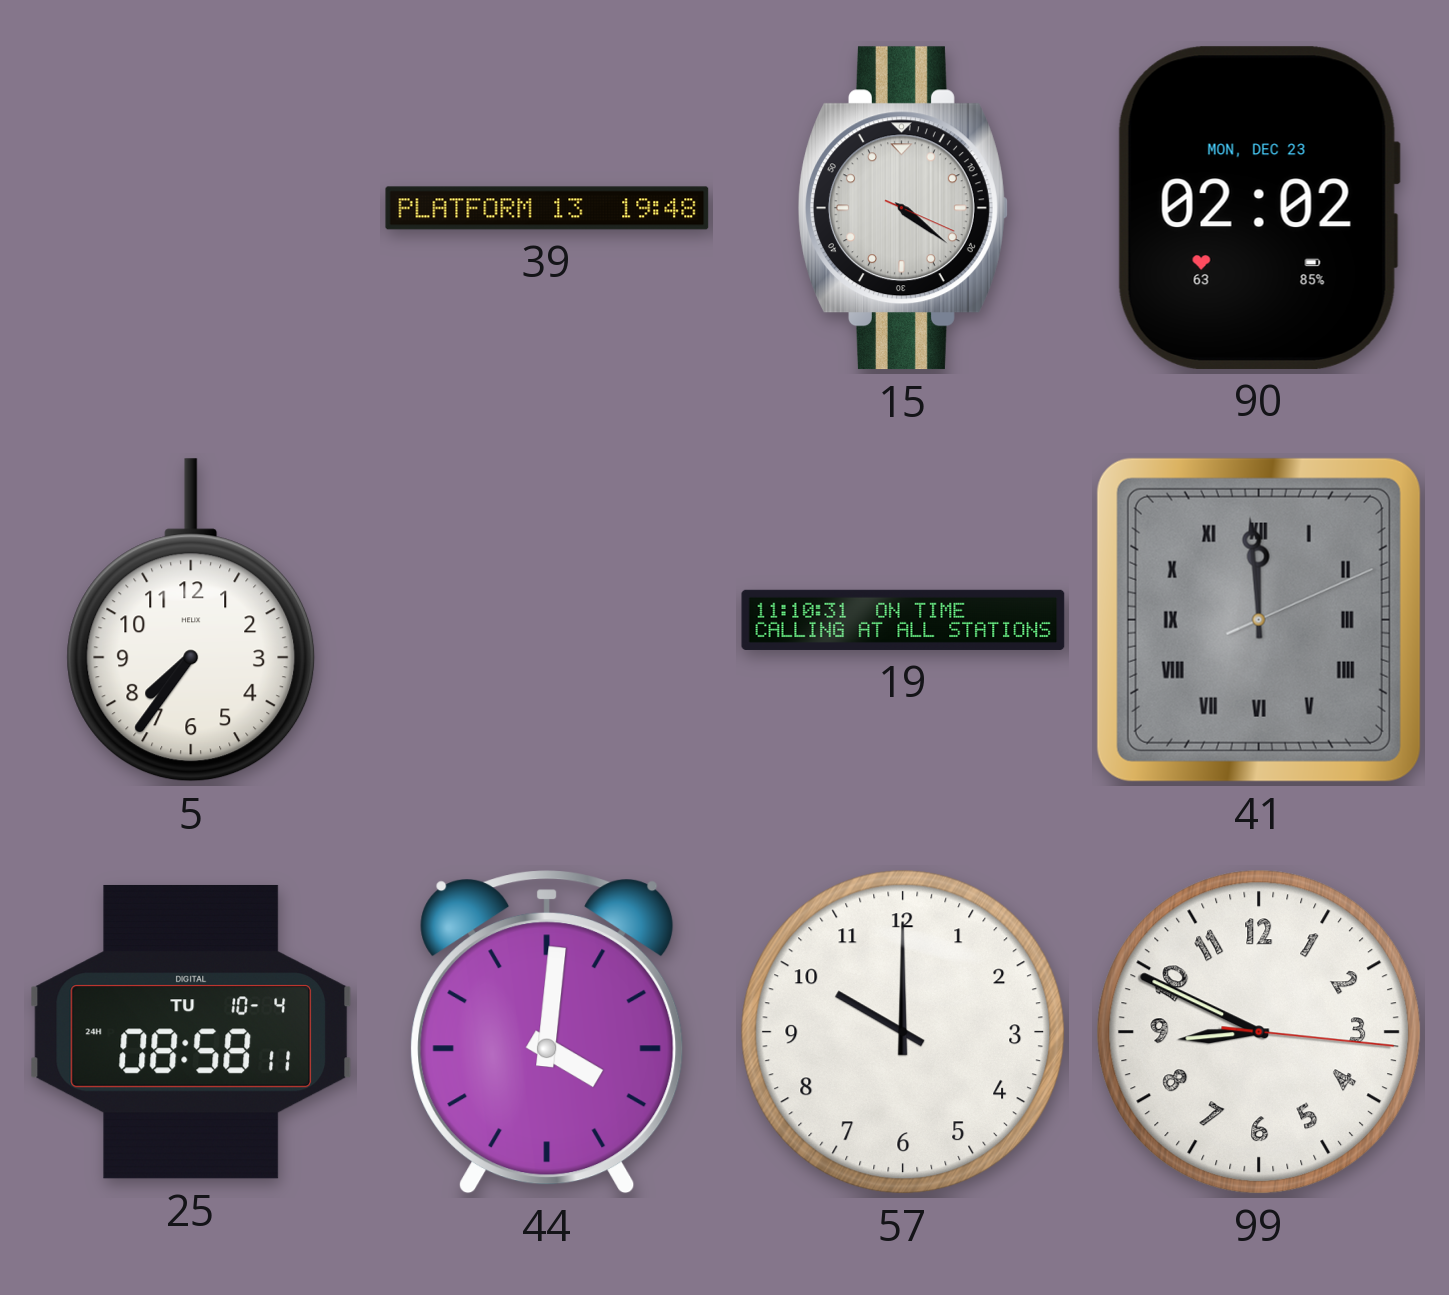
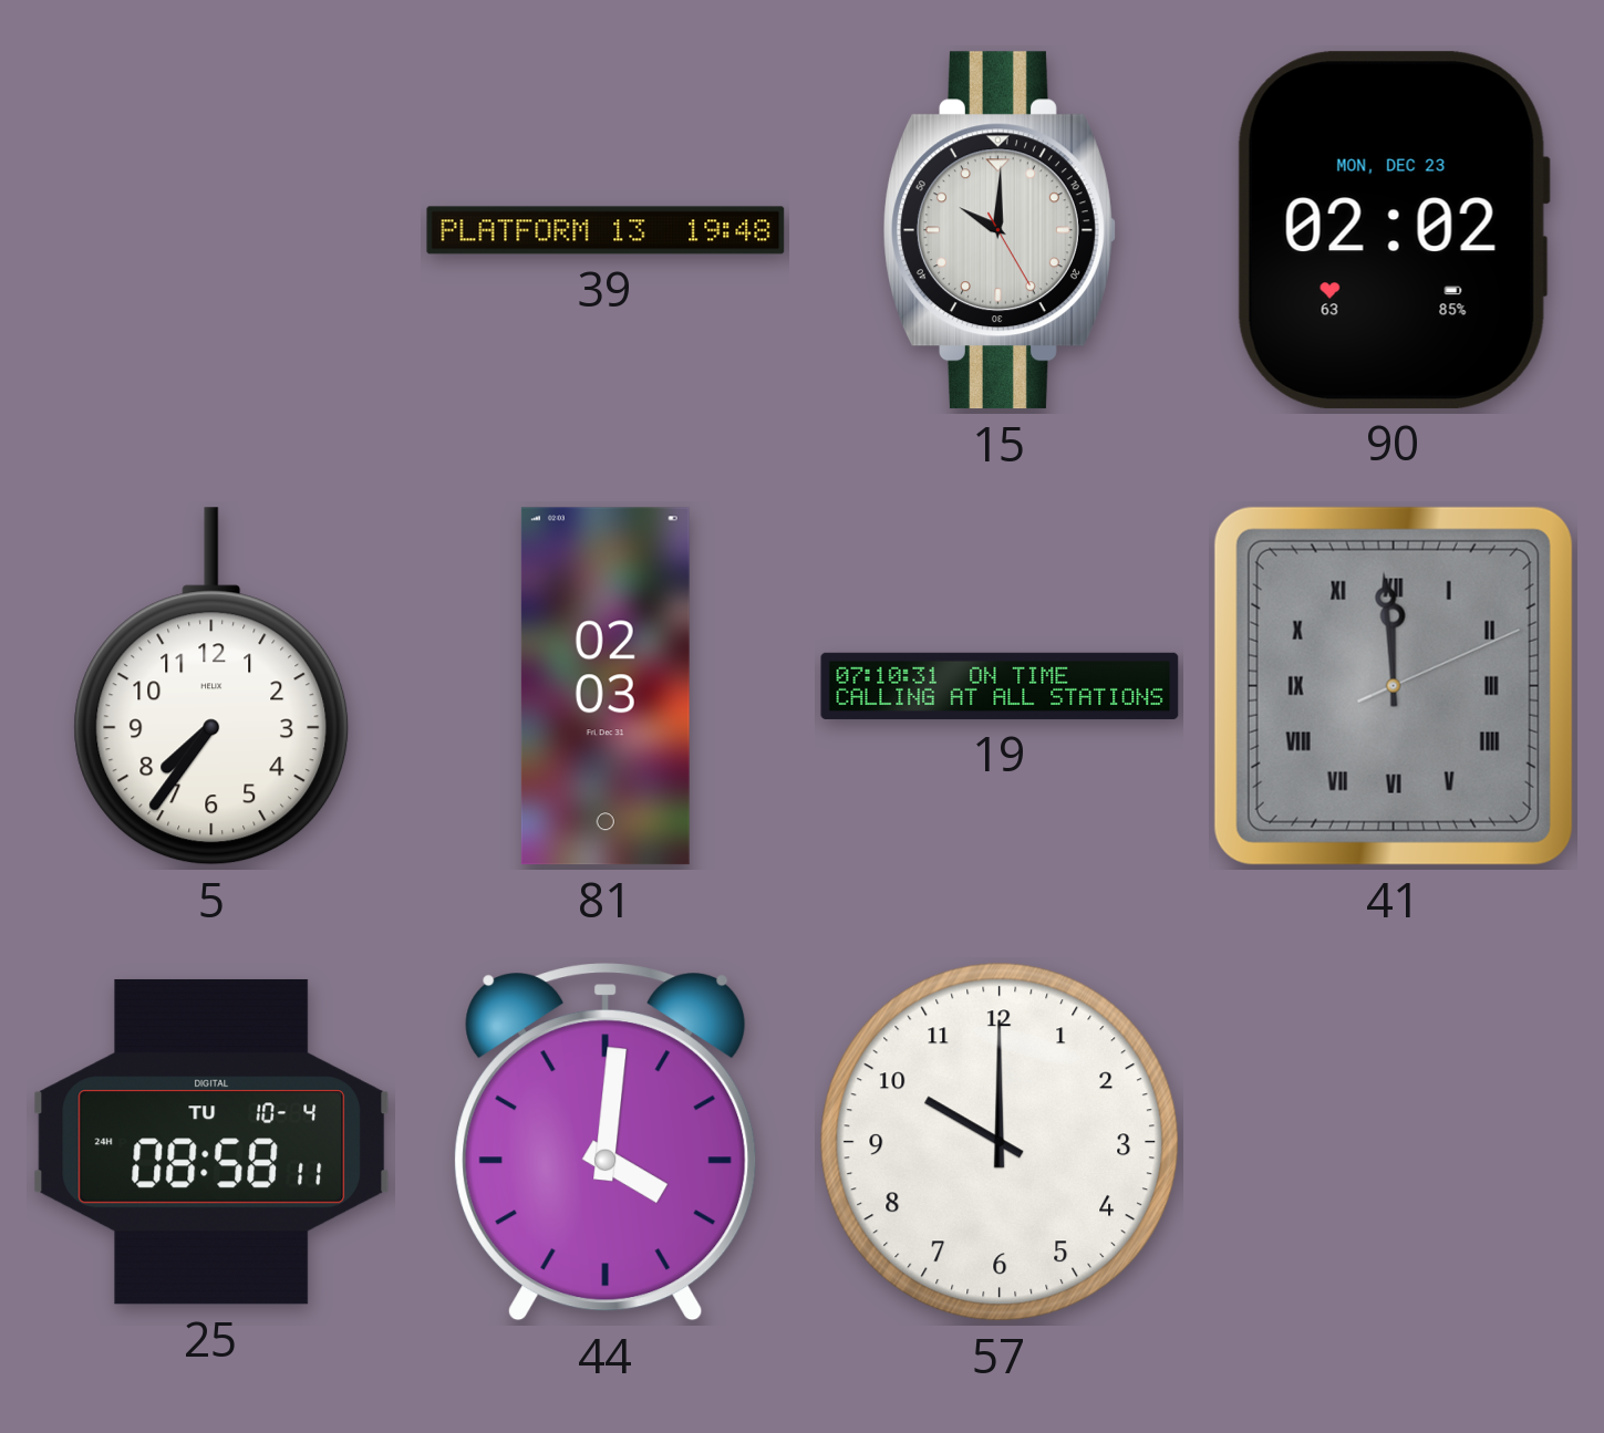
15: 4:21 -> 10:00
81: none -> 02:03
19: 11:10 -> 07:10
99: 8:49 -> none
